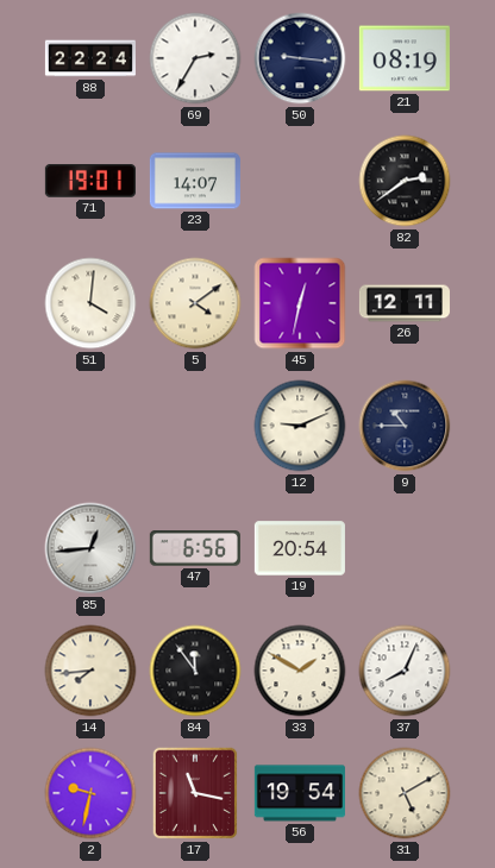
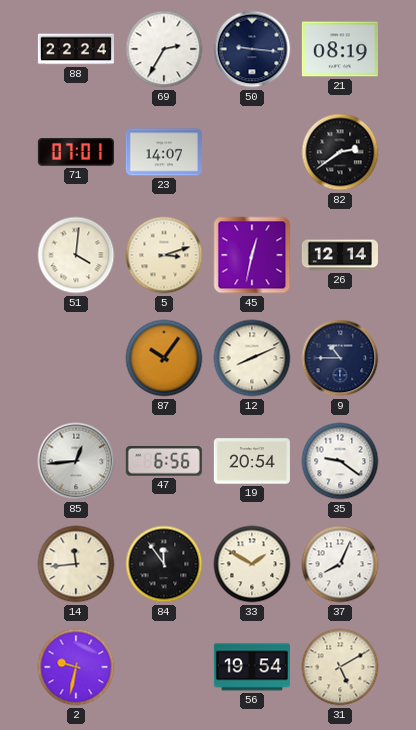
71: 19:01 -> 07:01
5: 4:09 -> 3:12
26: 12:11 -> 12:14
87: none -> 10:06
12: 9:11 -> 8:11
35: none -> 9:21
14: 7:44 -> 11:44
17: 11:17 -> none
